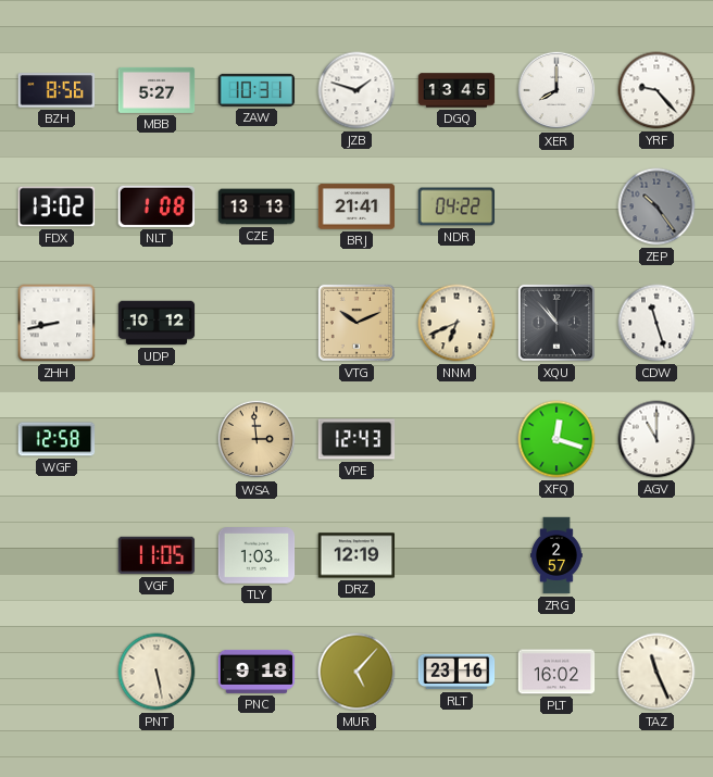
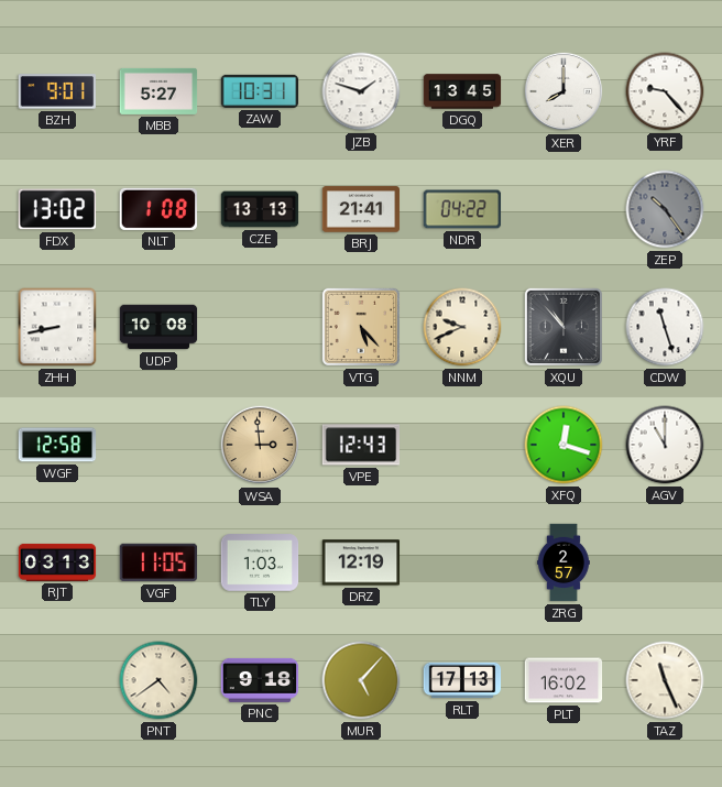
BZH: 8:56 -> 9:01
UDP: 10:12 -> 10:08
VTG: 10:11 -> 5:23
NNM: 6:41 -> 9:41
RJT: none -> 03:13
PNT: 5:28 -> 4:39
RLT: 23:16 -> 17:13
